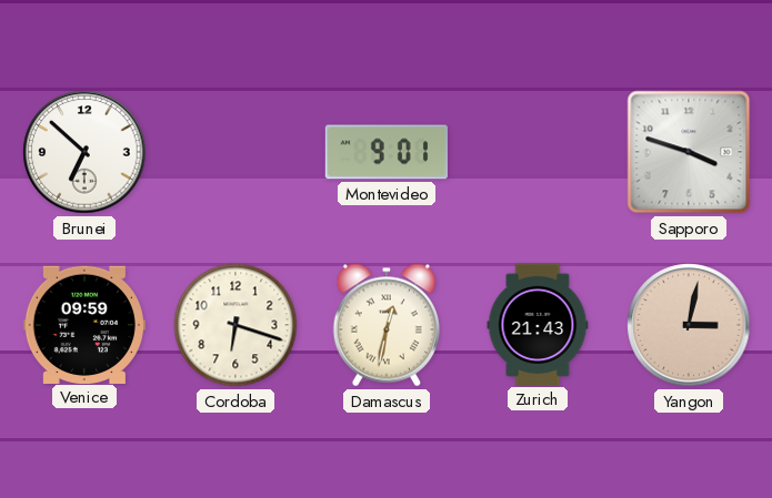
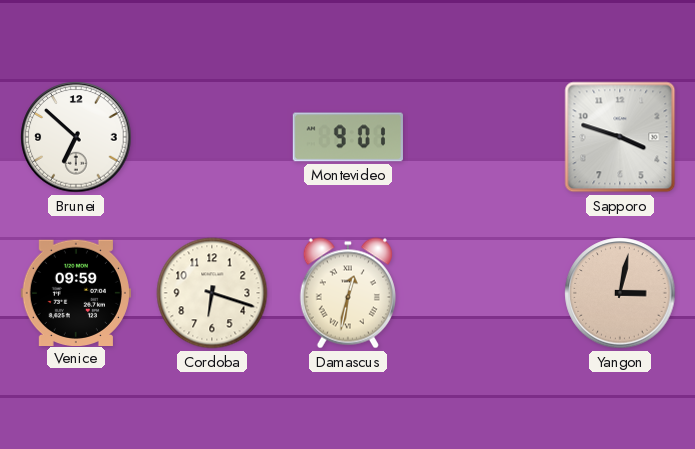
Zurich: 21:43 -> none
